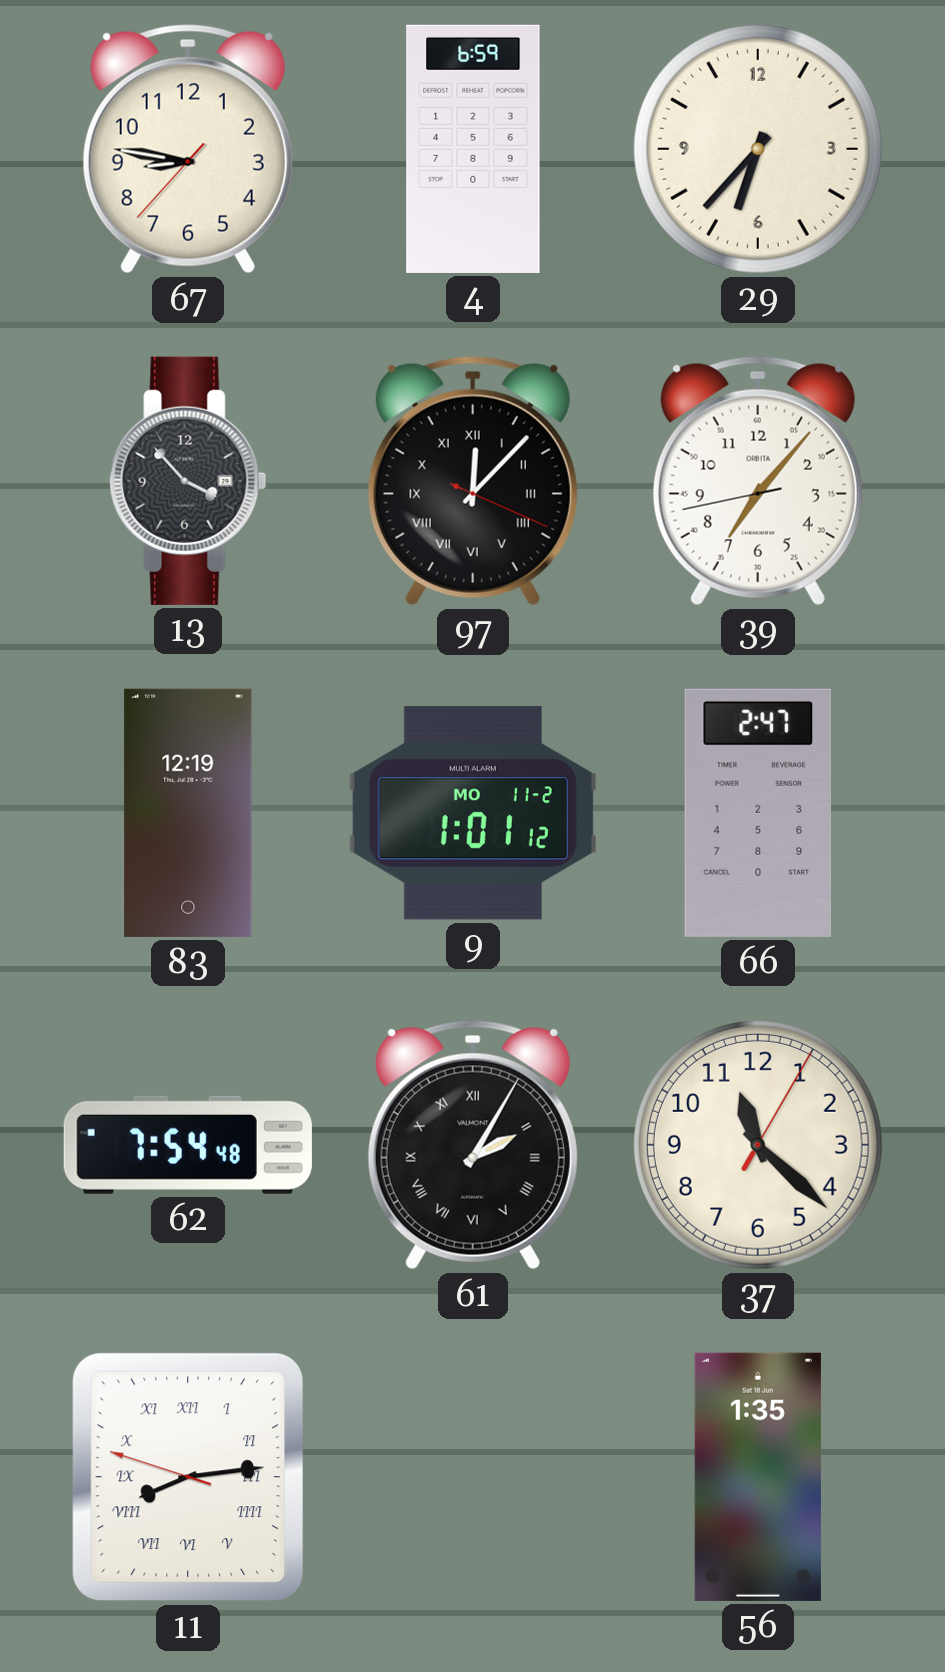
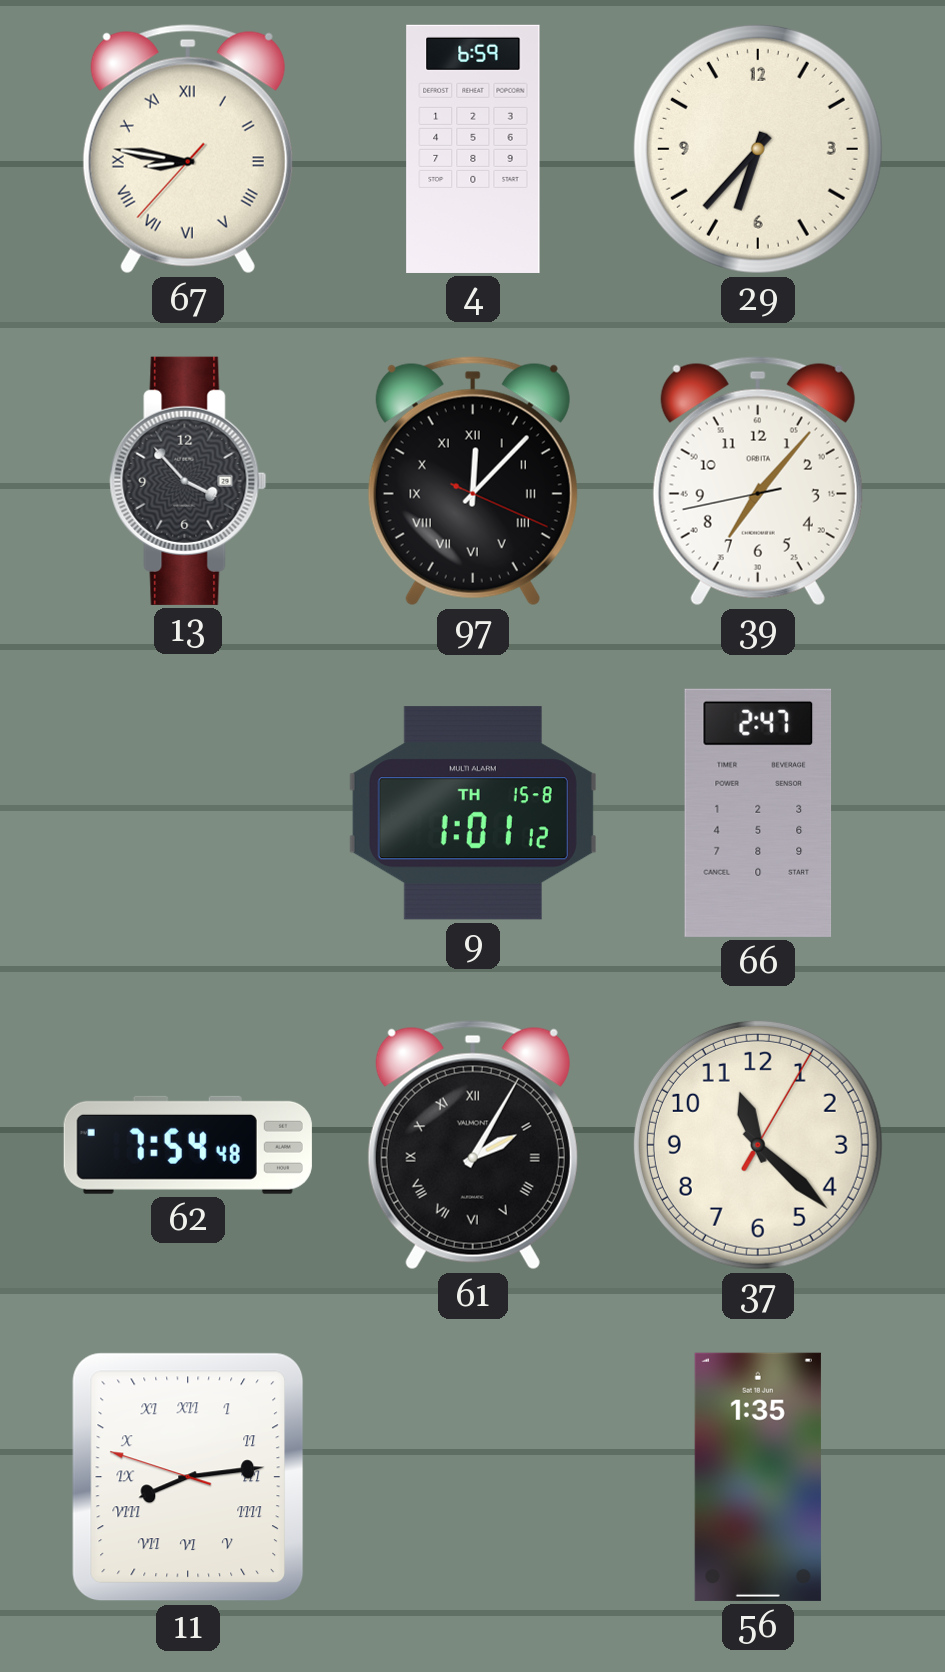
67 numerals: Arabic -> Roman
83: 12:19 -> none
9 date: MO 11-2 -> TH 15-8
